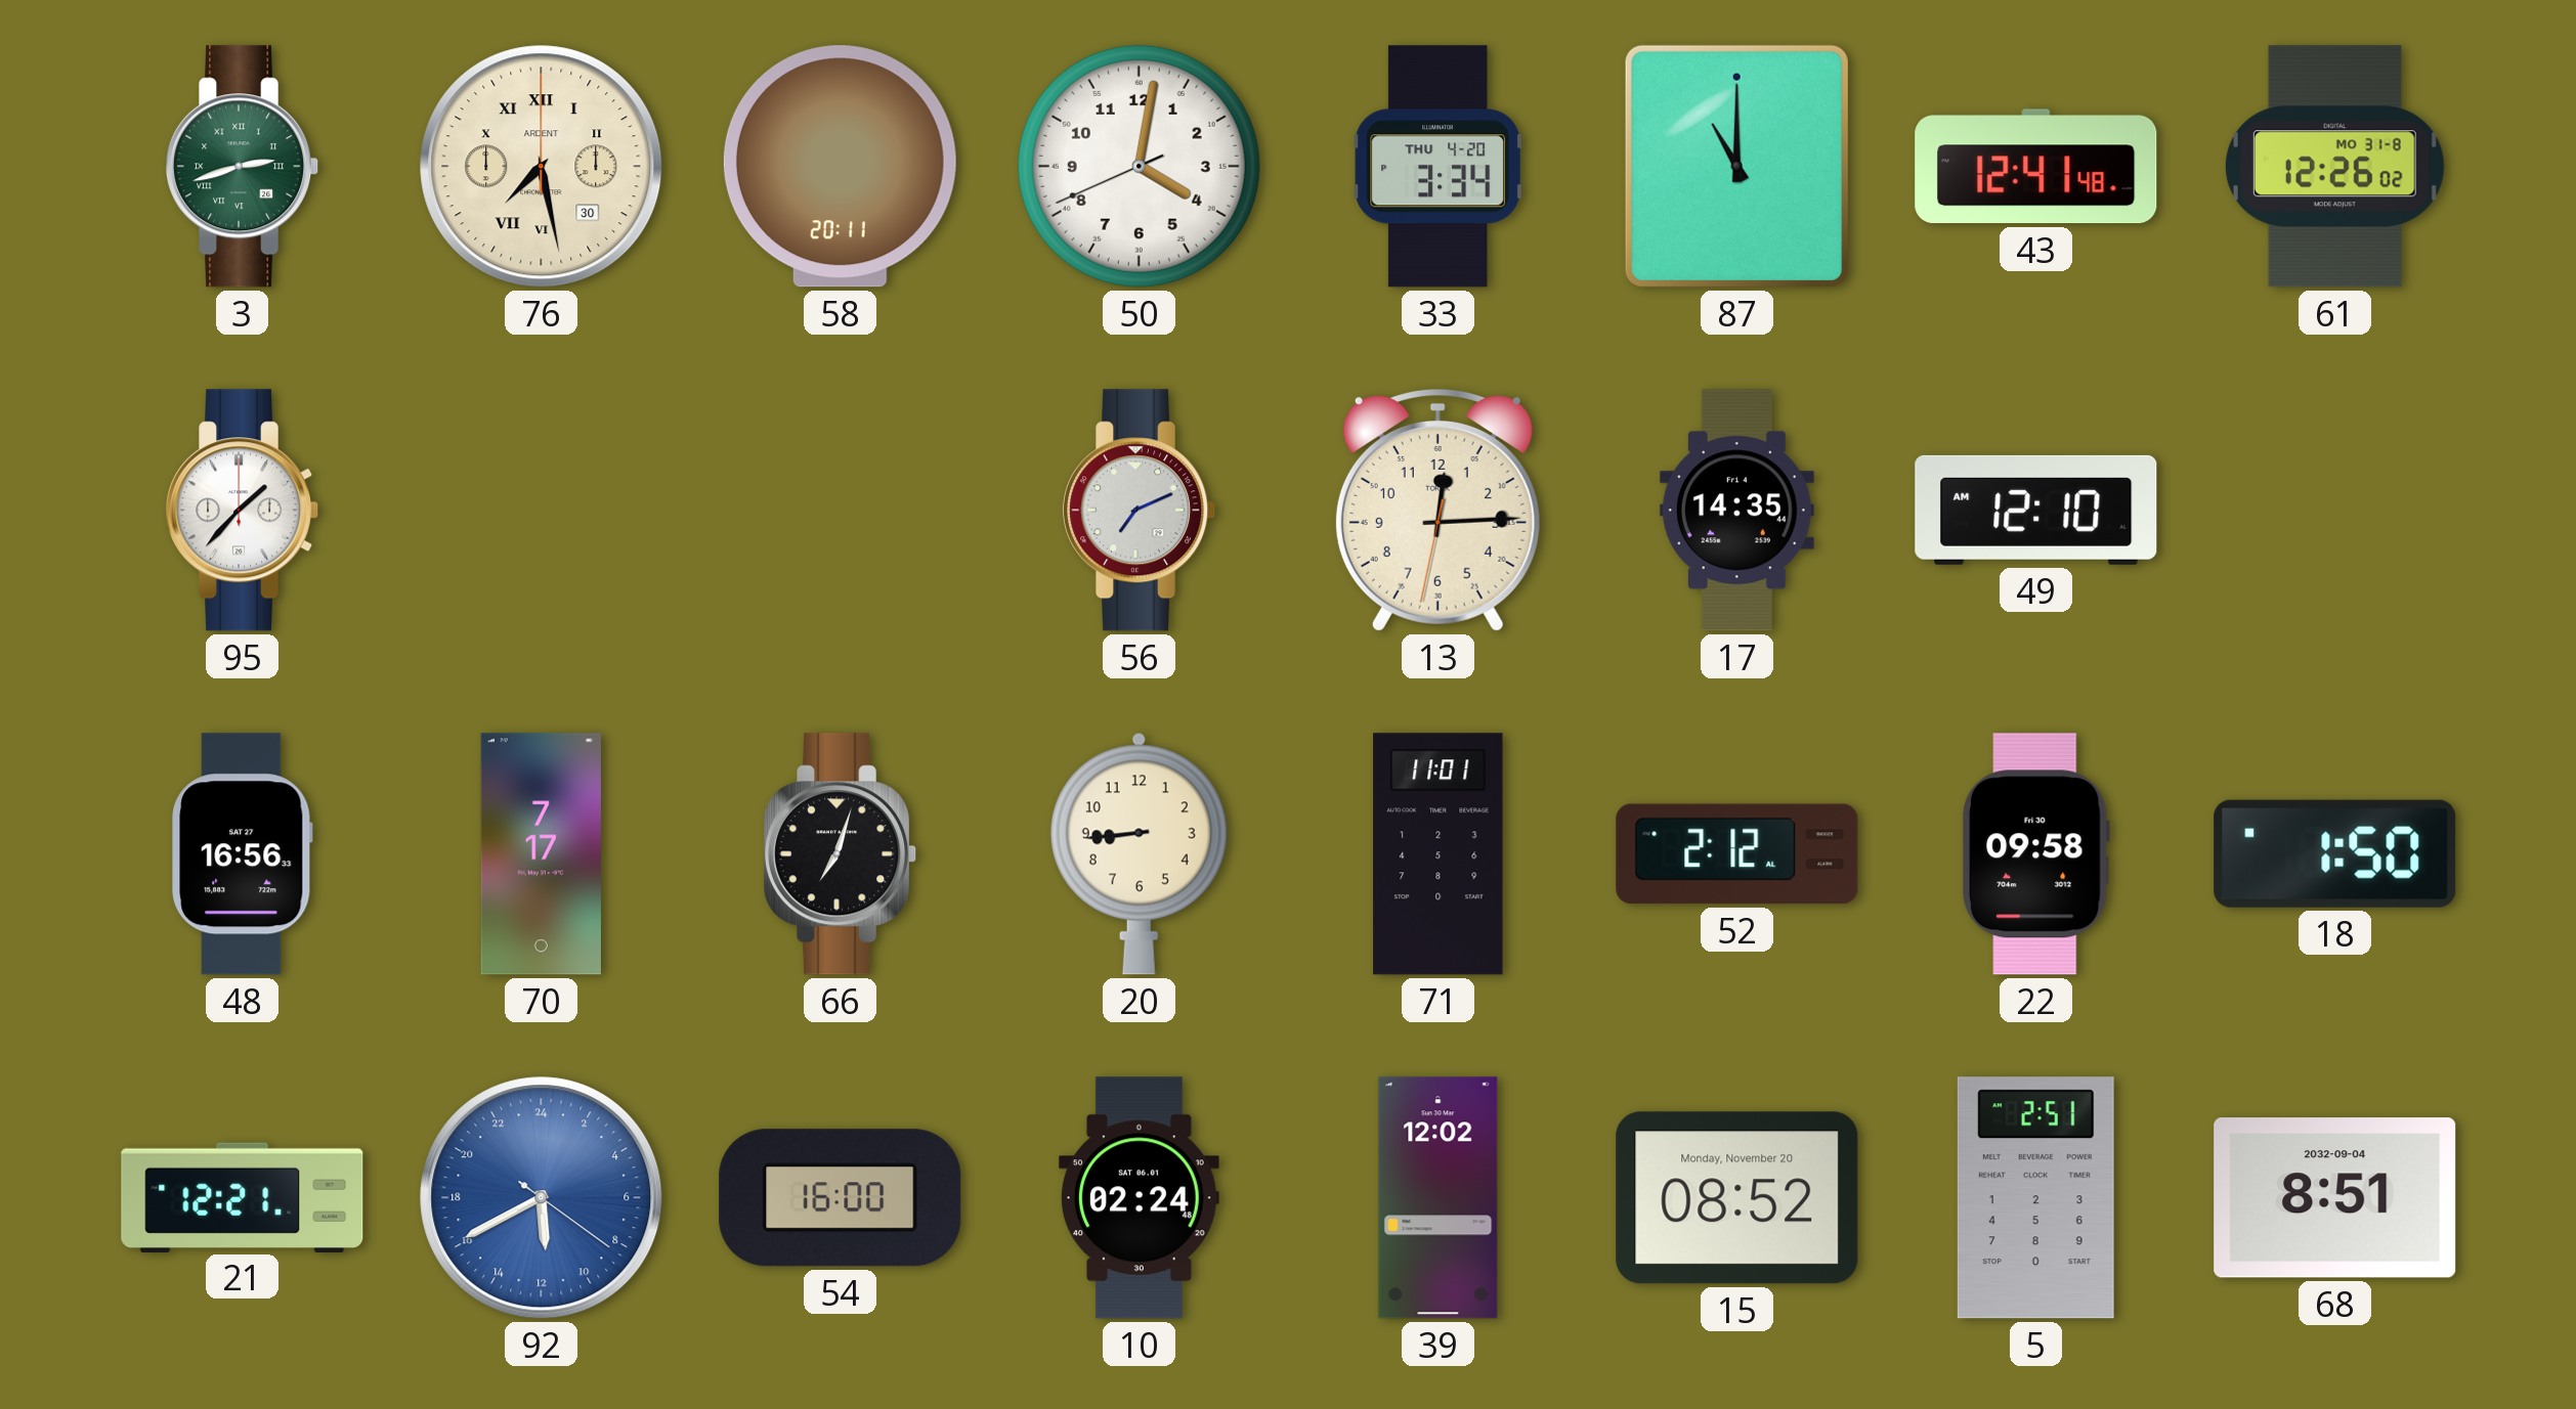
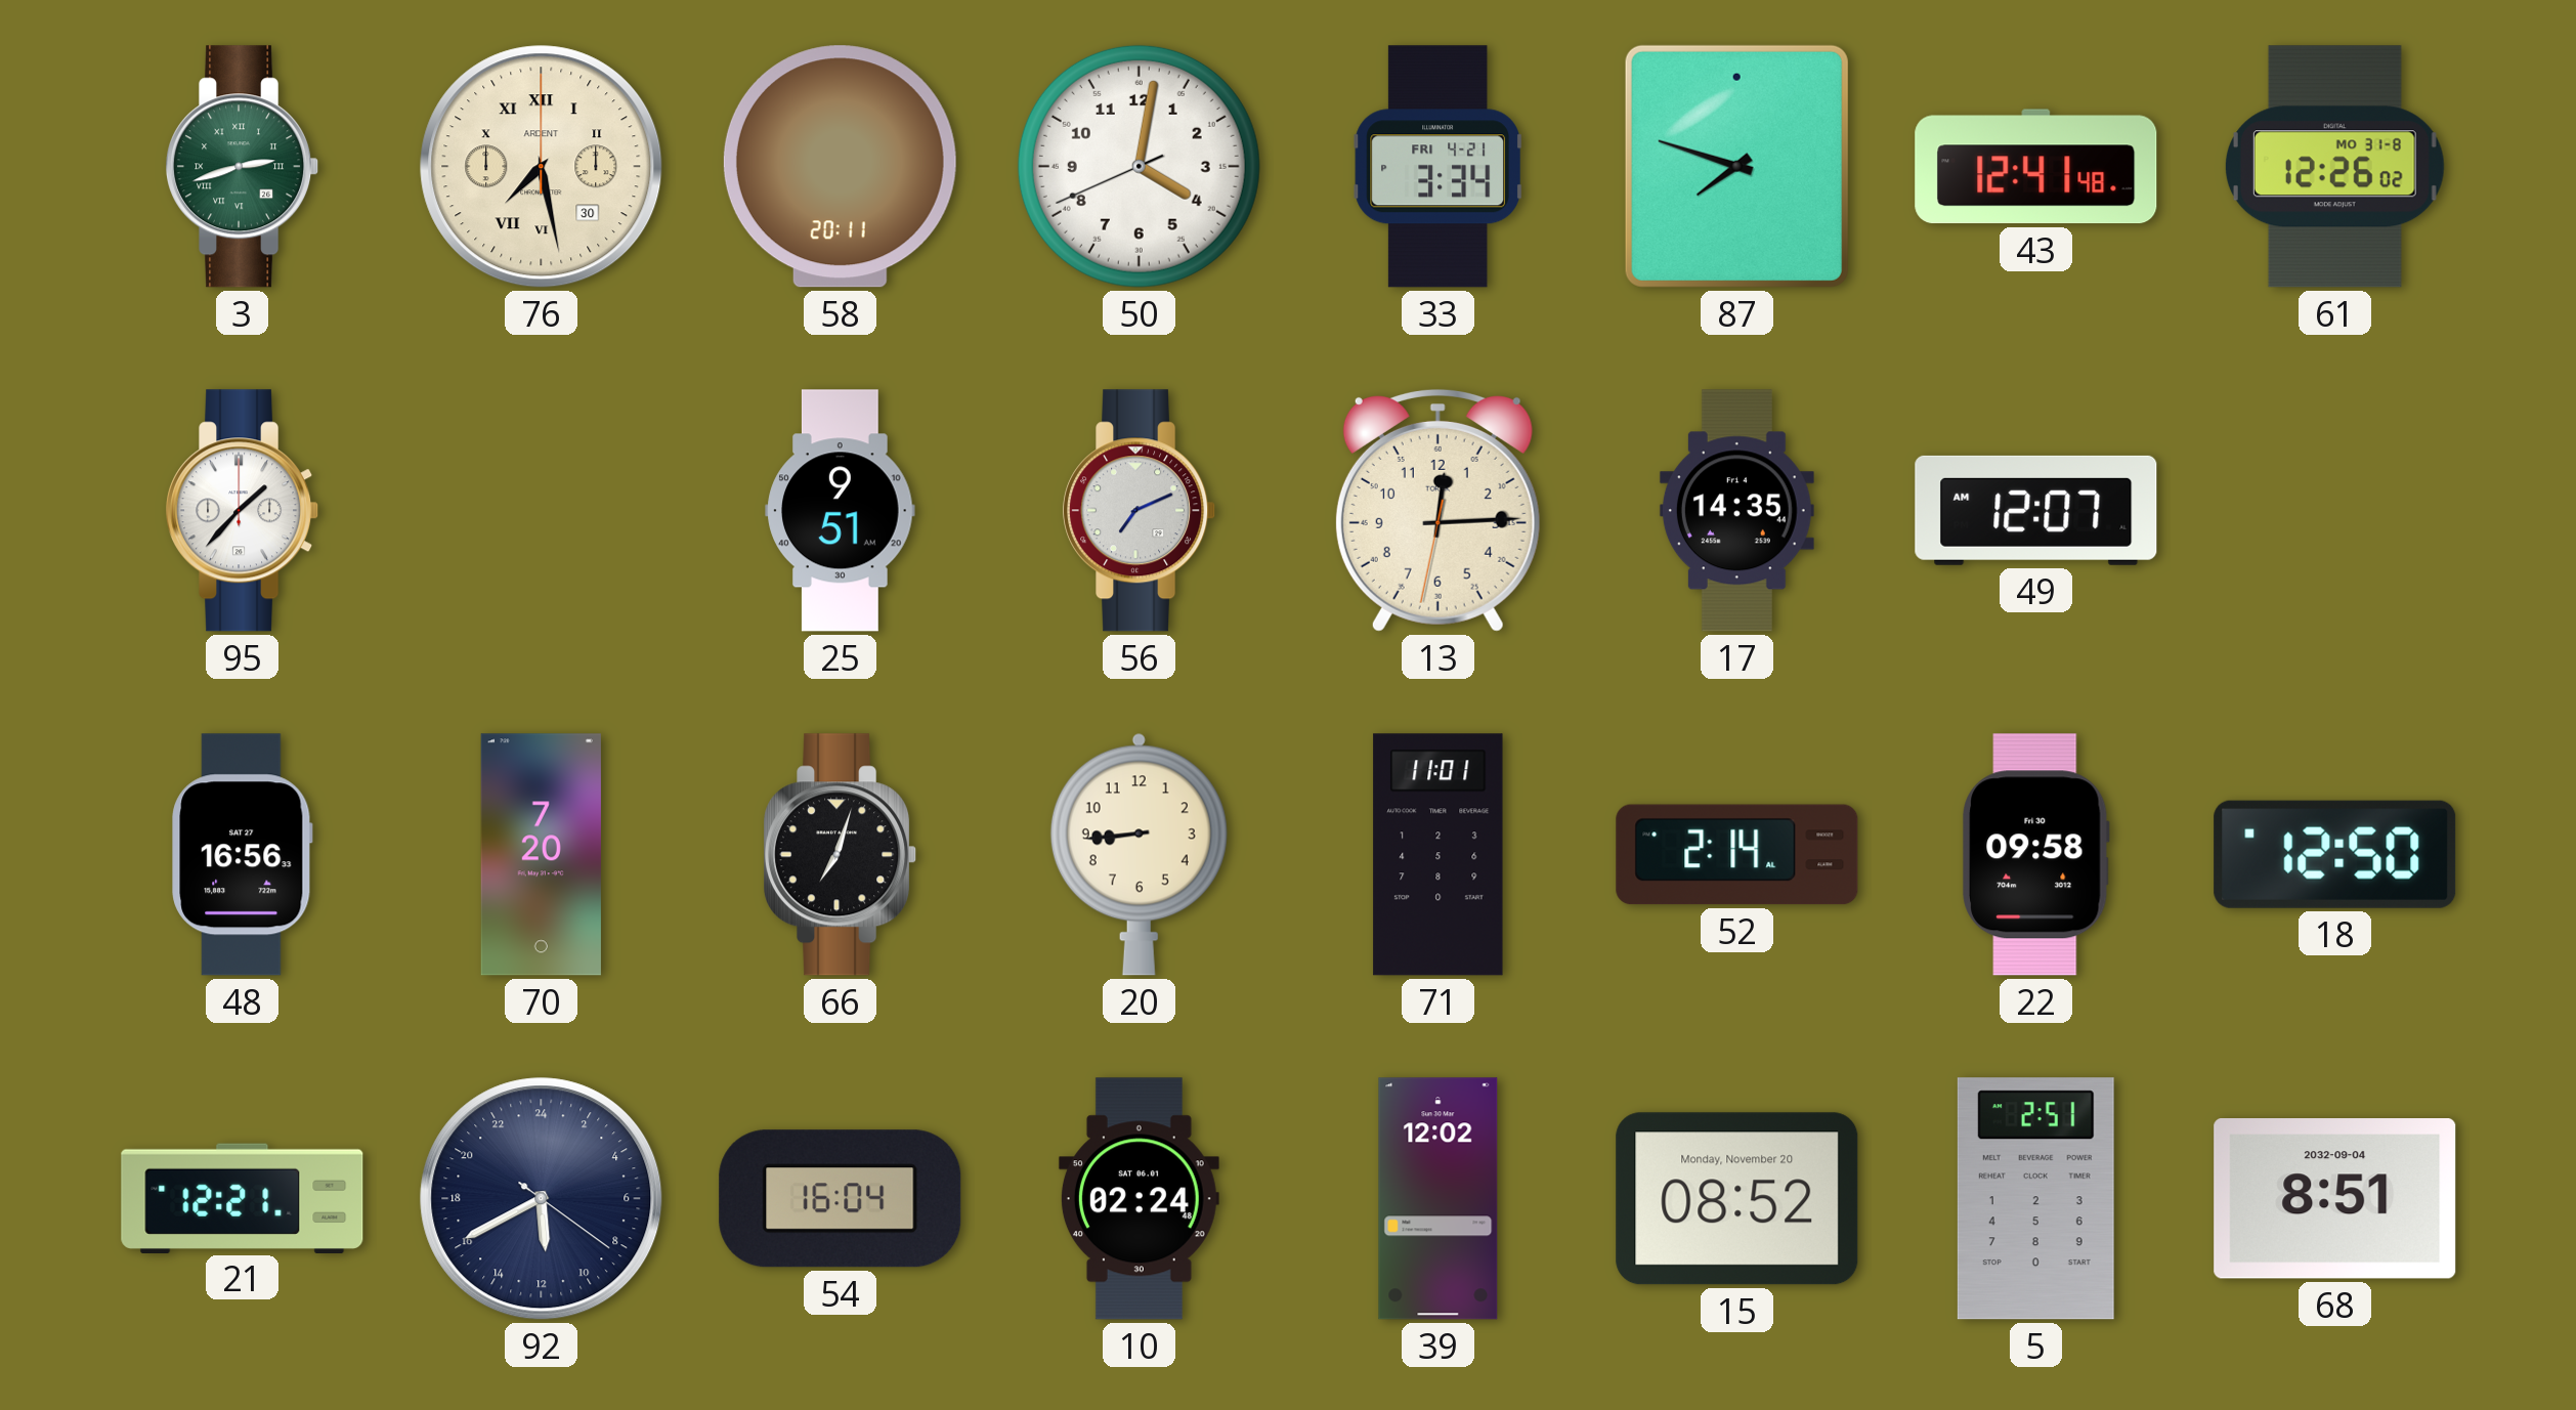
33 date: THU 4-20 -> FRI 4-21
87: 11:00 -> 7:48
25: none -> 9:51
49: 12:10 -> 12:07
70: 7:17 -> 7:20
52: 2:12 -> 2:14
18: 1:50 -> 12:50
92 dial: blue -> navy
54: 16:00 -> 16:04
